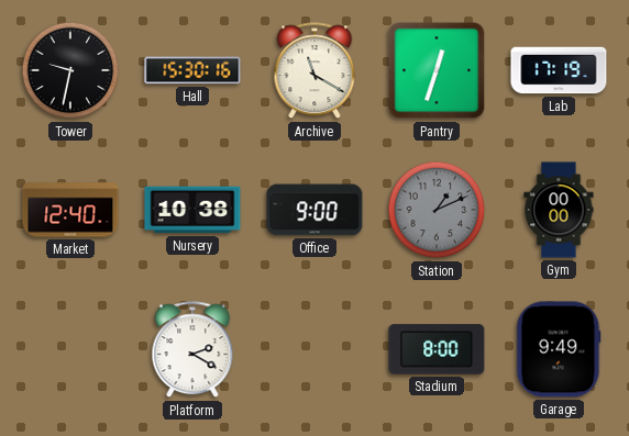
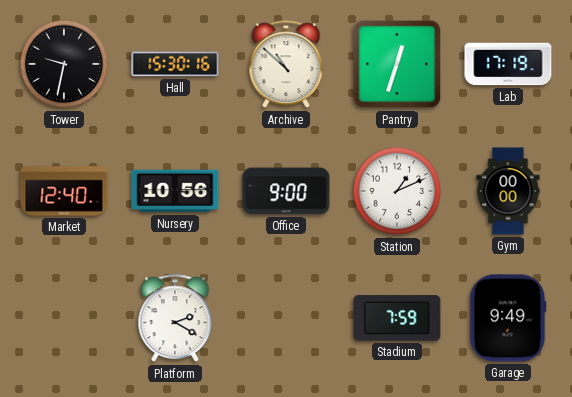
Archive: 11:20 -> 10:52
Nursery: 10:38 -> 10:56
Station dial: grey -> white
Stadium: 8:00 -> 7:59
